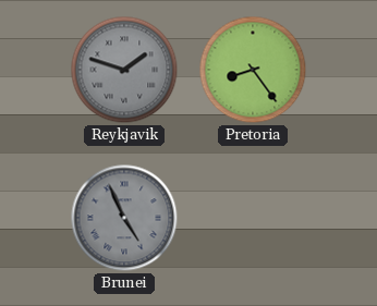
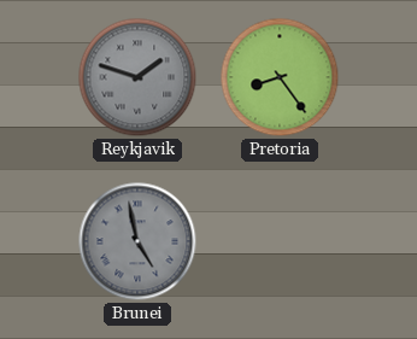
Brunei: 4:56 -> 4:58
